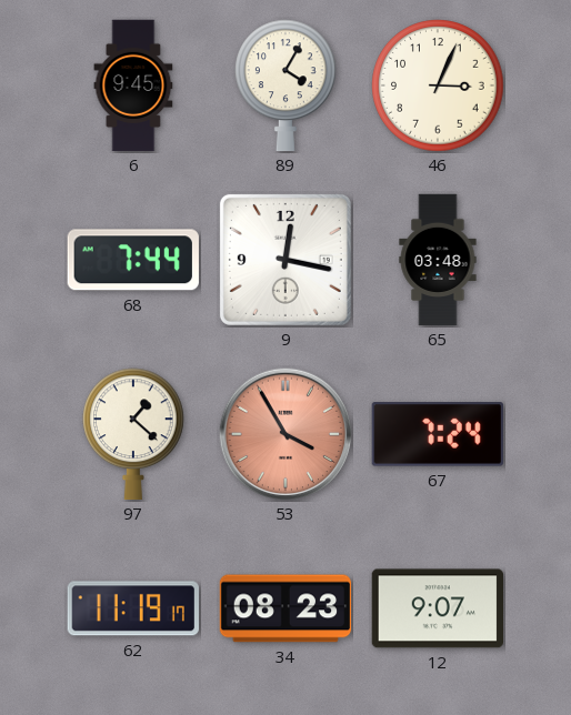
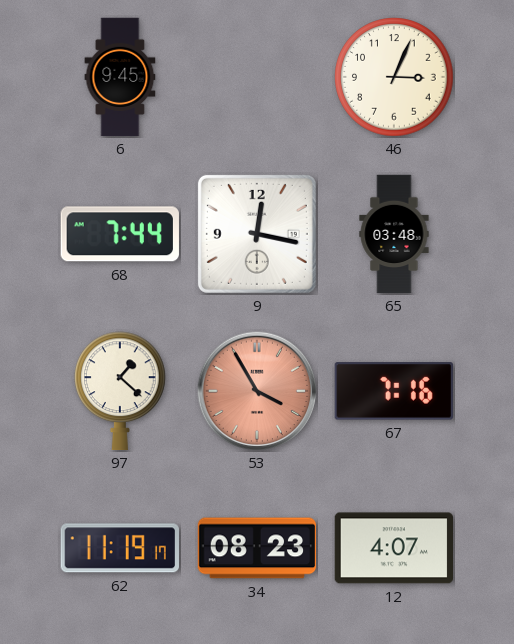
89: 4:05 -> none
67: 7:24 -> 7:16
12: 9:07 -> 4:07
